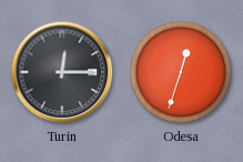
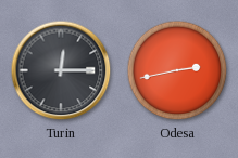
Odesa: 12:33 -> 2:43
